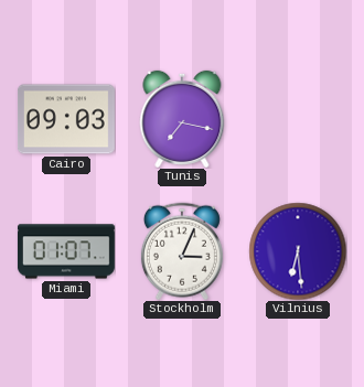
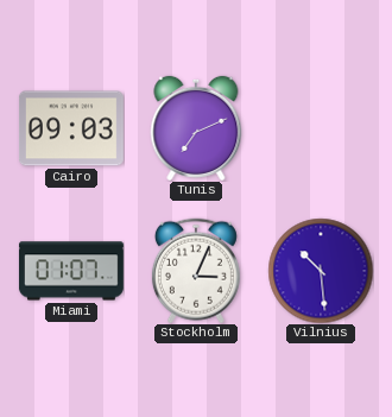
Tunis: 7:17 -> 7:11
Vilnius: 6:29 -> 10:29
